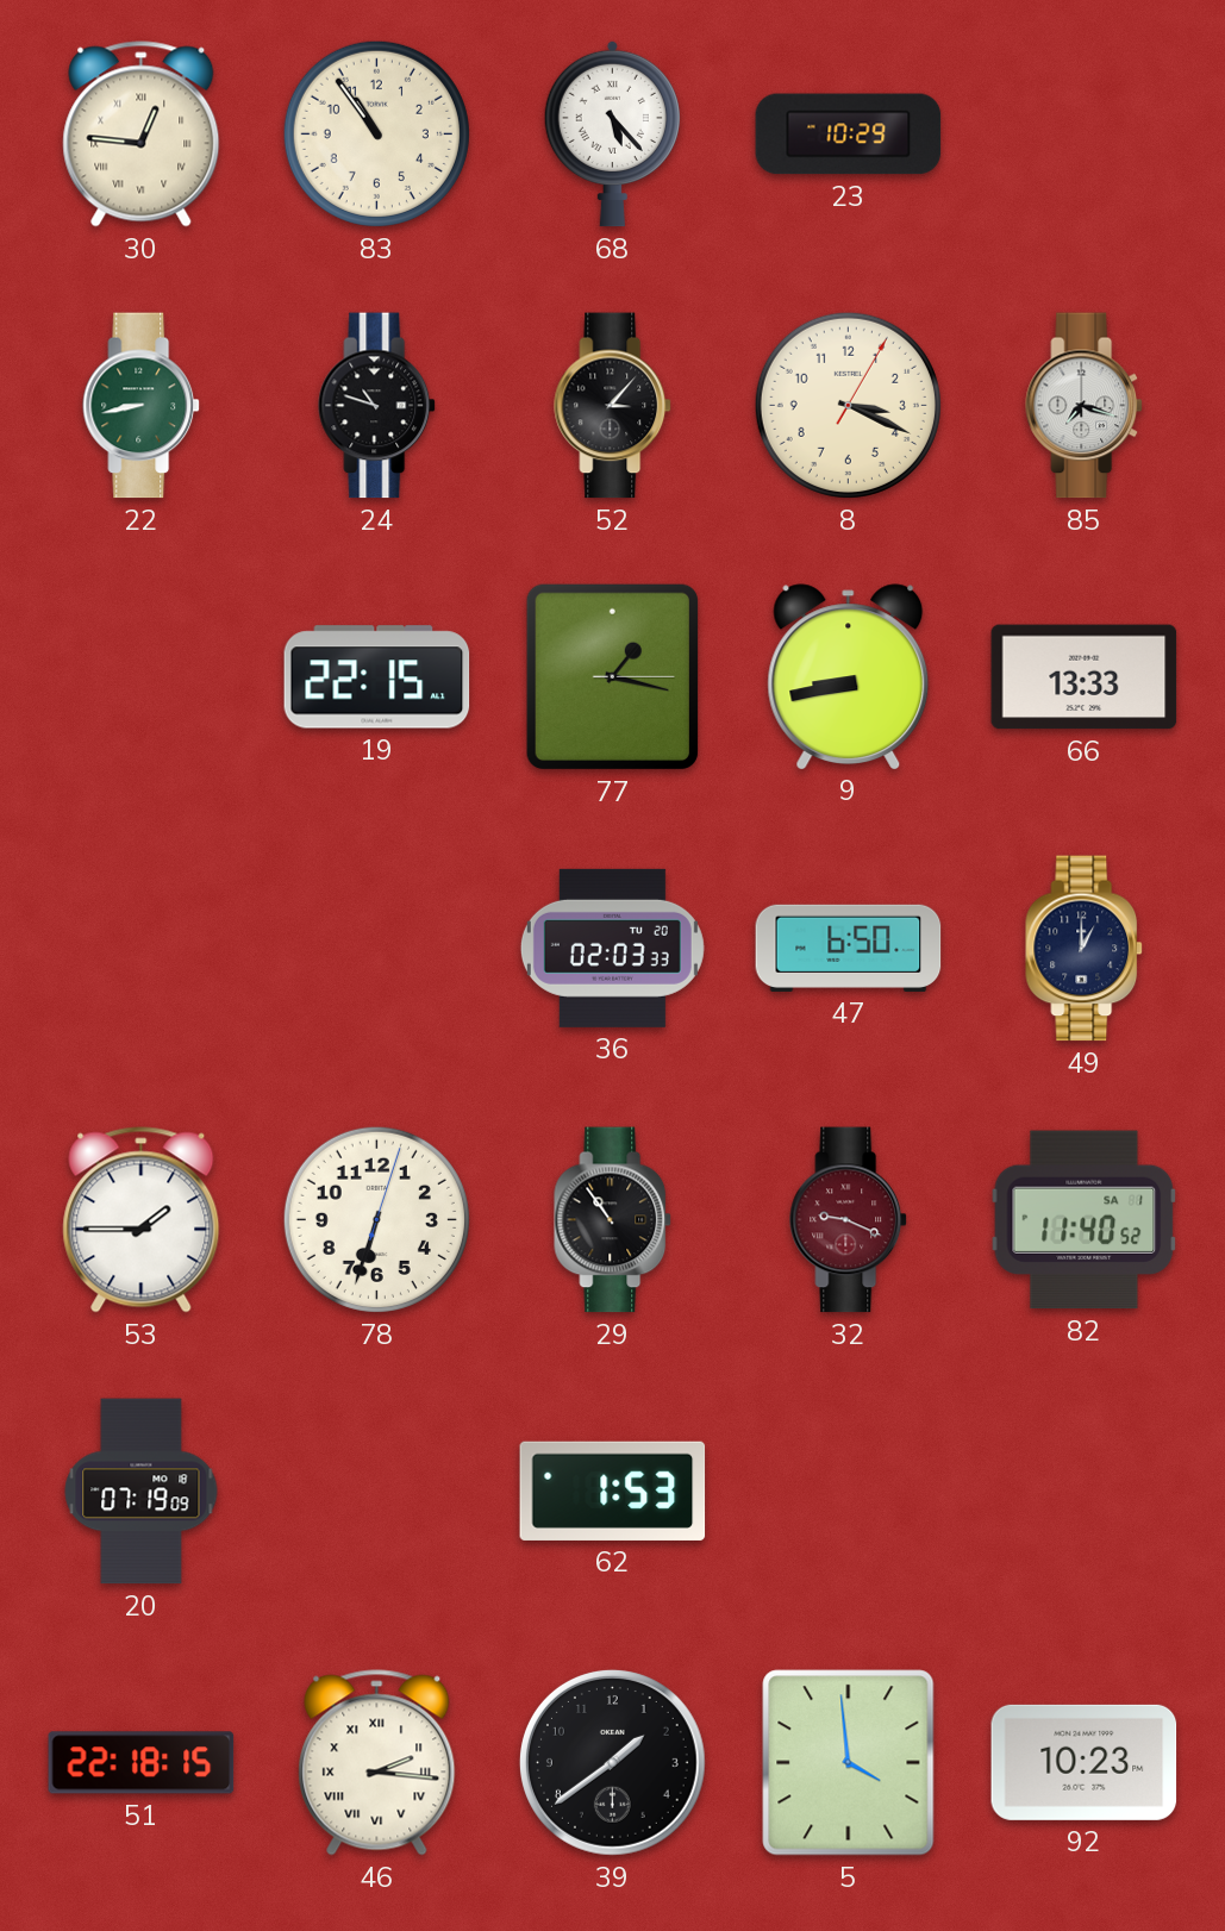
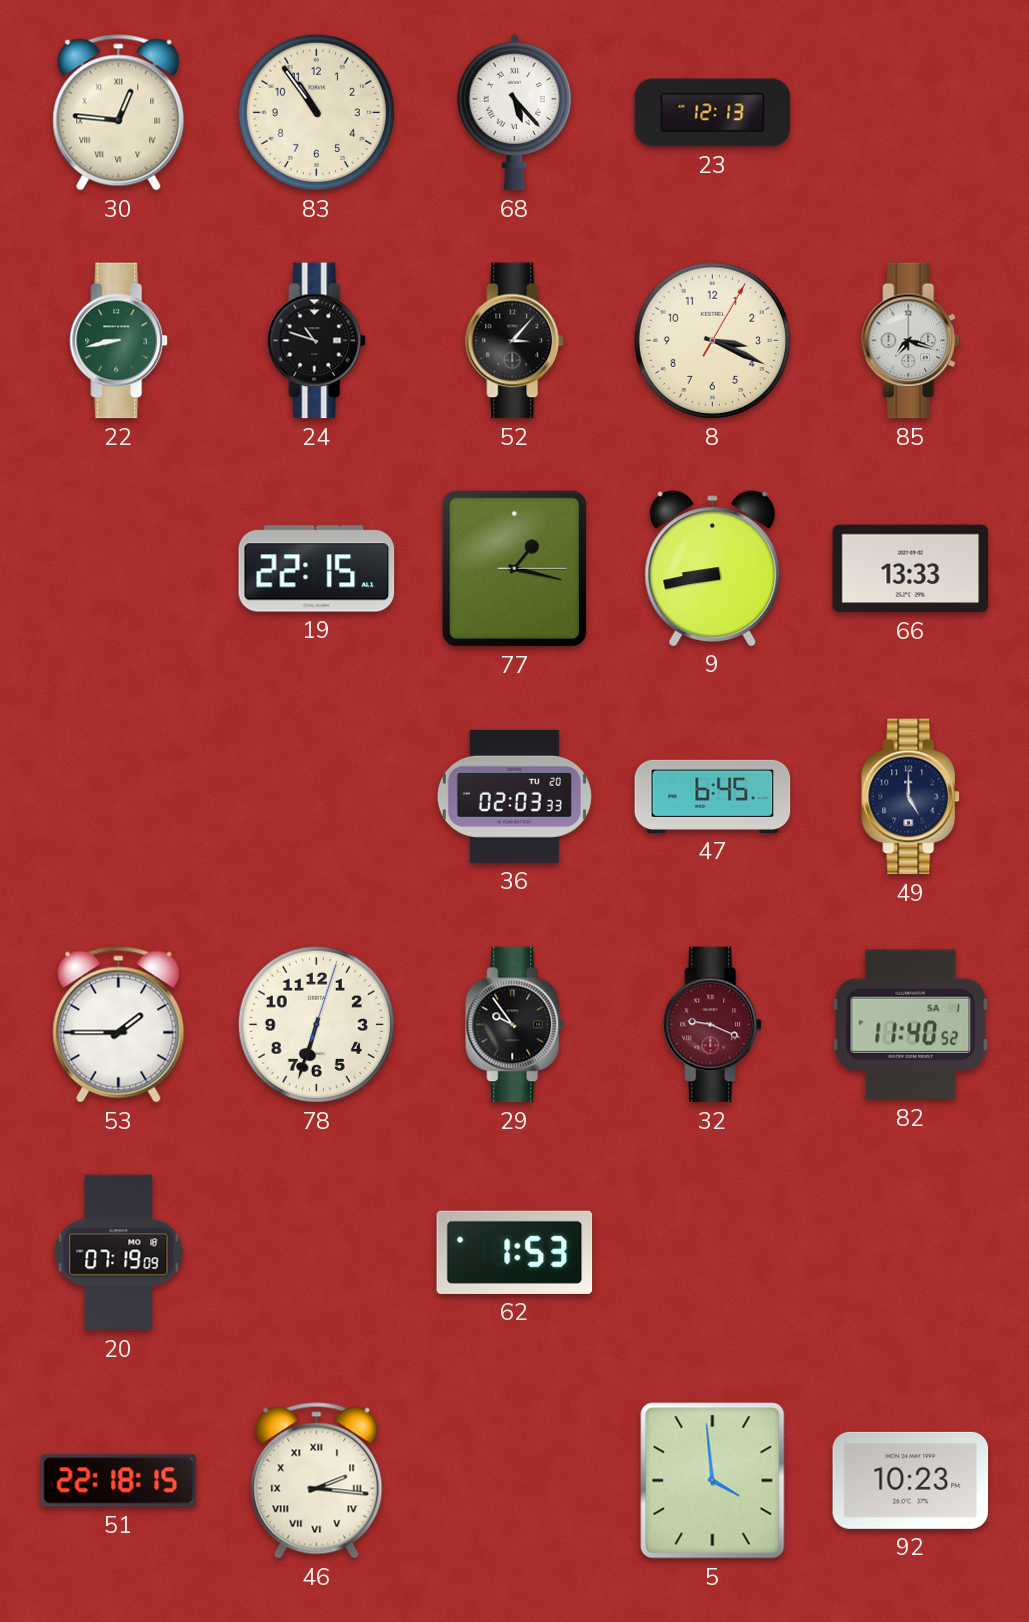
23: 10:29 -> 12:13
47: 6:50 -> 6:45
49: 1:00 -> 5:00
29: 10:54 -> 9:54
39: 1:39 -> none
